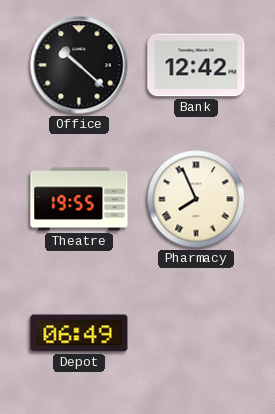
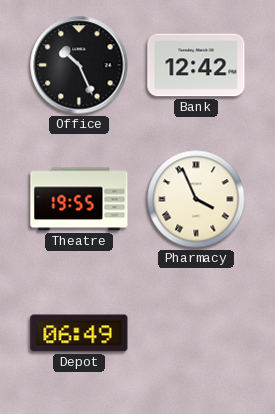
Office: 10:22 -> 10:26
Pharmacy: 7:56 -> 3:56
